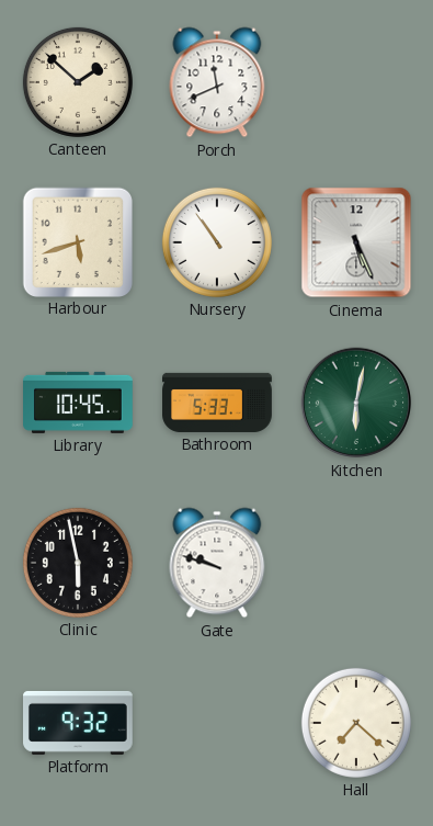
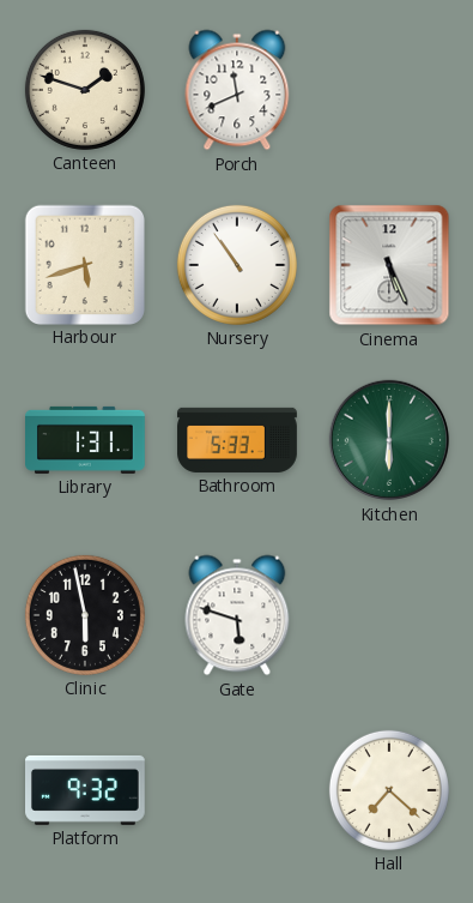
Canteen: 1:52 -> 1:48
Library: 10:45 -> 1:31
Kitchen: 6:02 -> 6:00
Gate: 9:48 -> 5:48
